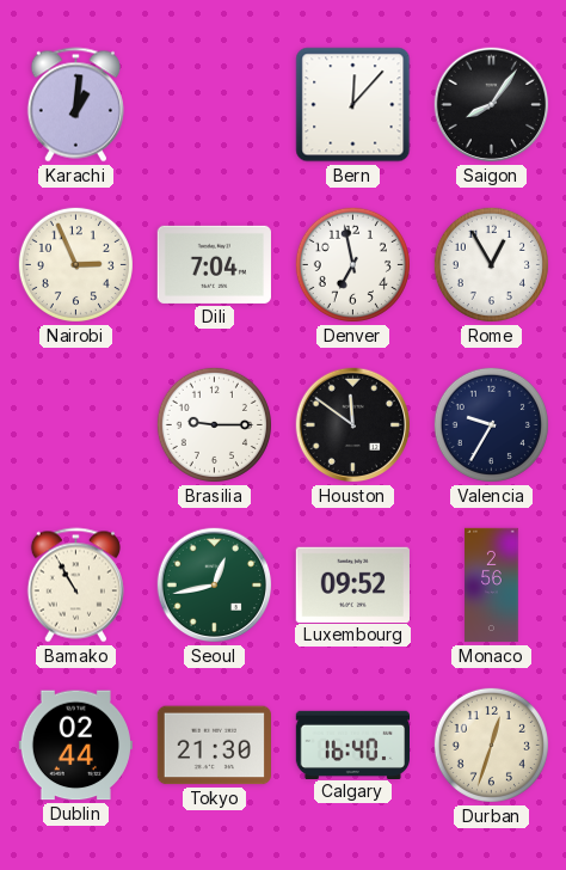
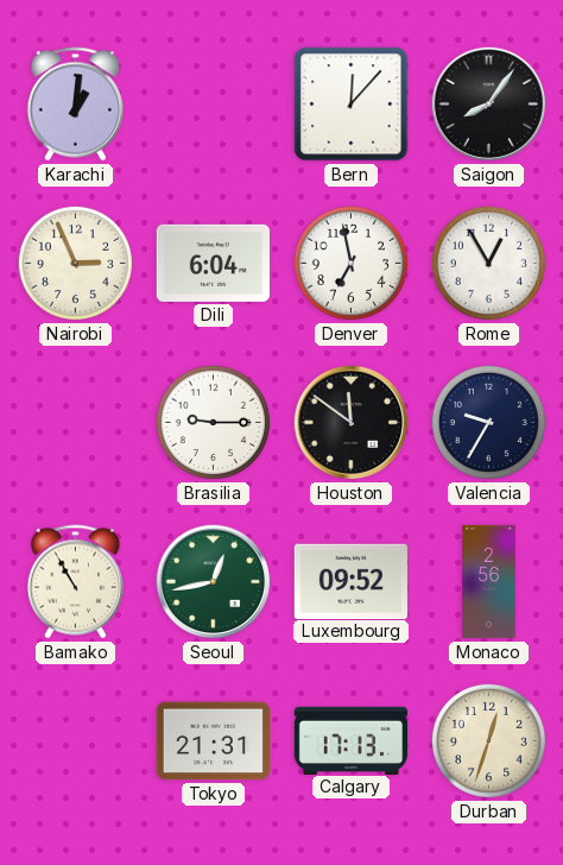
Dili: 7:04 -> 6:04
Dublin: 02:44 -> none
Tokyo: 21:30 -> 21:31
Calgary: 16:40 -> 17:13
